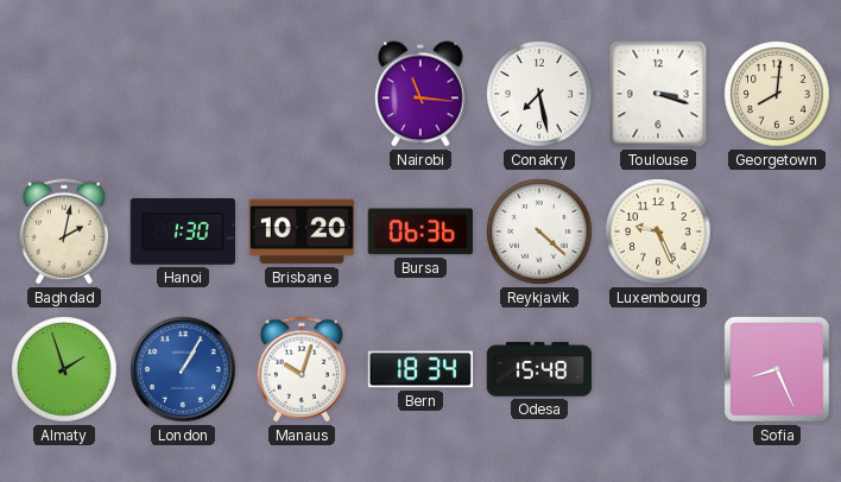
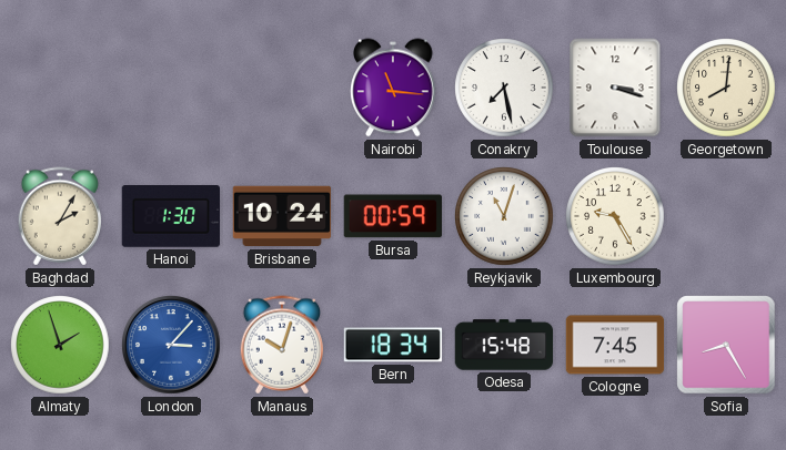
Baghdad: 2:02 -> 2:05
Brisbane: 10:20 -> 10:24
Bursa: 06:36 -> 00:59
Reykjavik: 4:22 -> 11:03
Luxembourg: 9:26 -> 9:25
London: 1:05 -> 3:07
Cologne: none -> 7:45
Sofia: 8:26 -> 8:25
